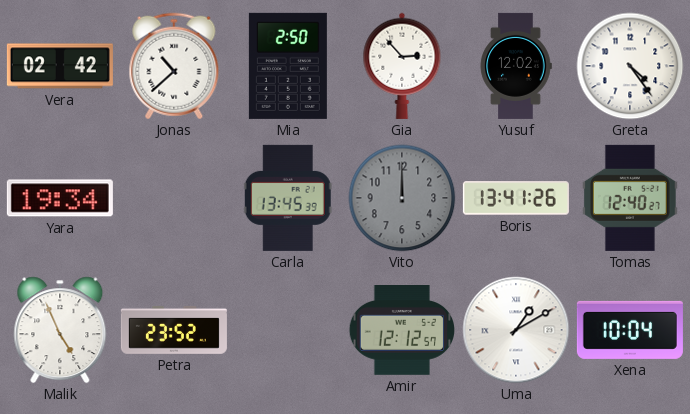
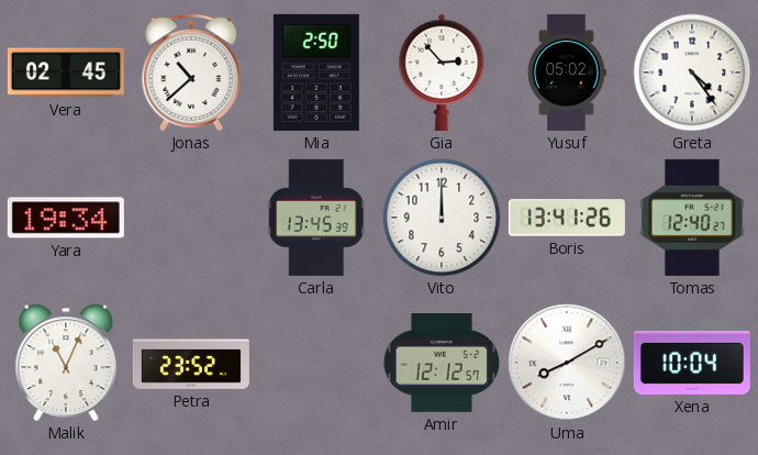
Vera: 02:42 -> 02:45
Yusuf: 12:02 -> 05:02
Vito dial: grey -> white
Malik: 4:56 -> 11:04
Uma: 1:10 -> 8:10
